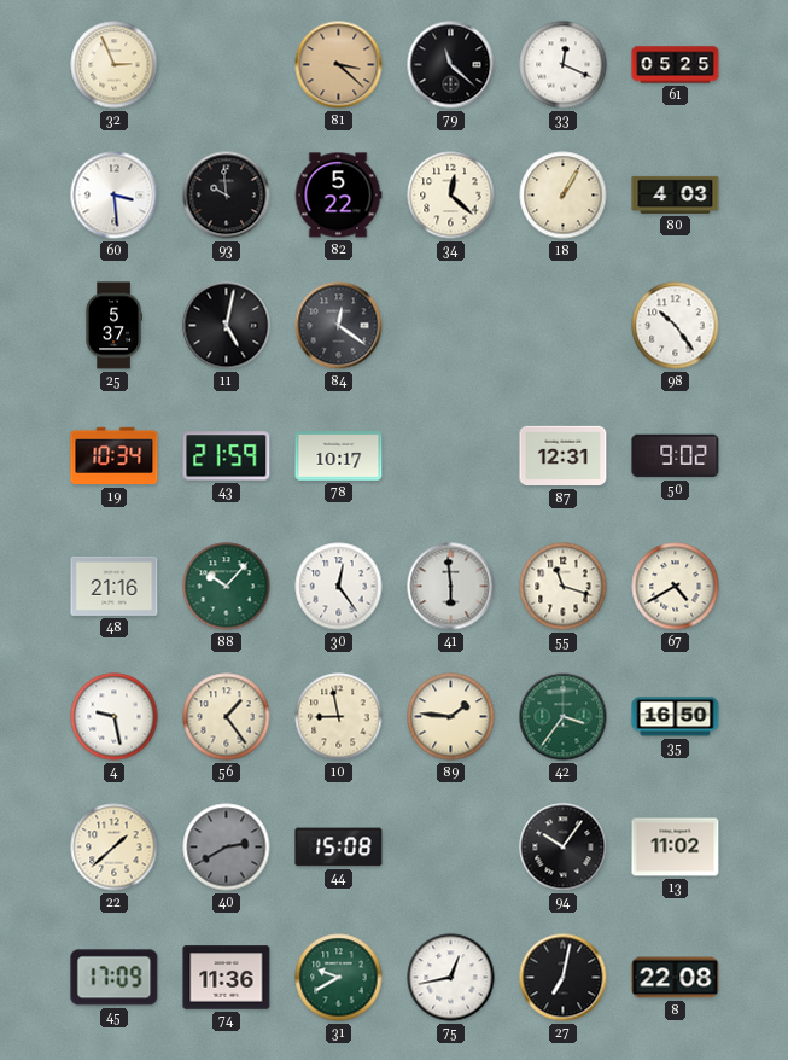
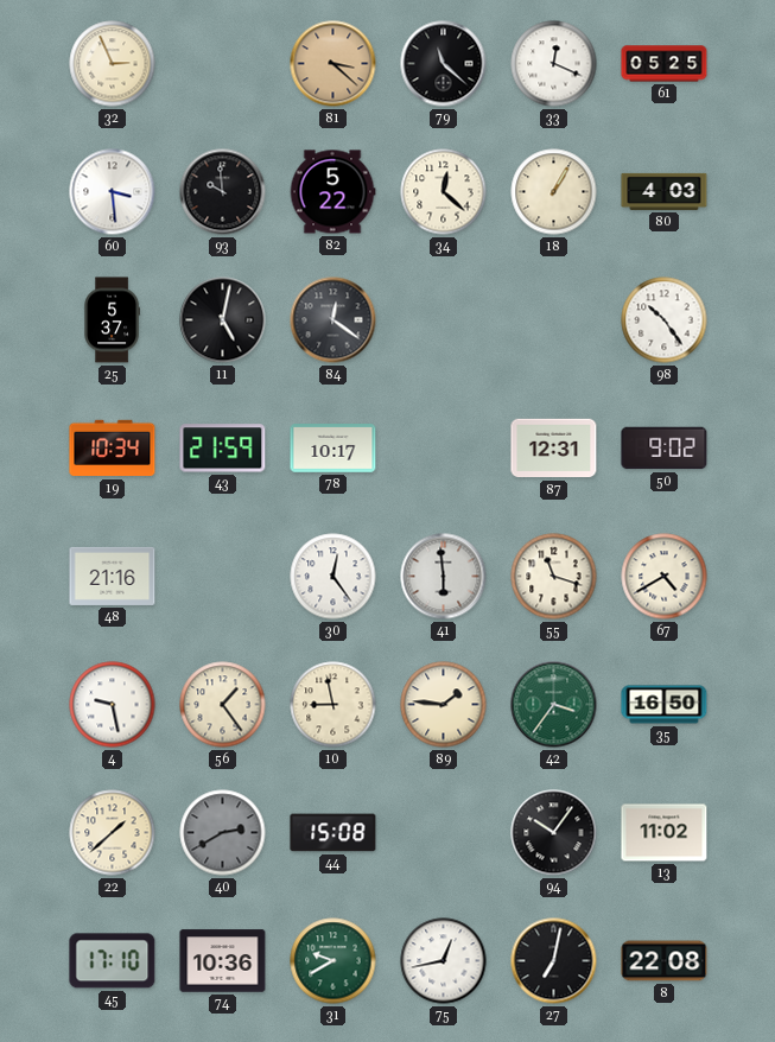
88: 10:07 -> none
45: 17:09 -> 17:10
74: 11:36 -> 10:36
